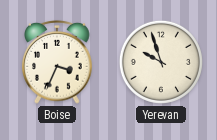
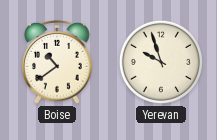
Boise: 3:34 -> 10:39
